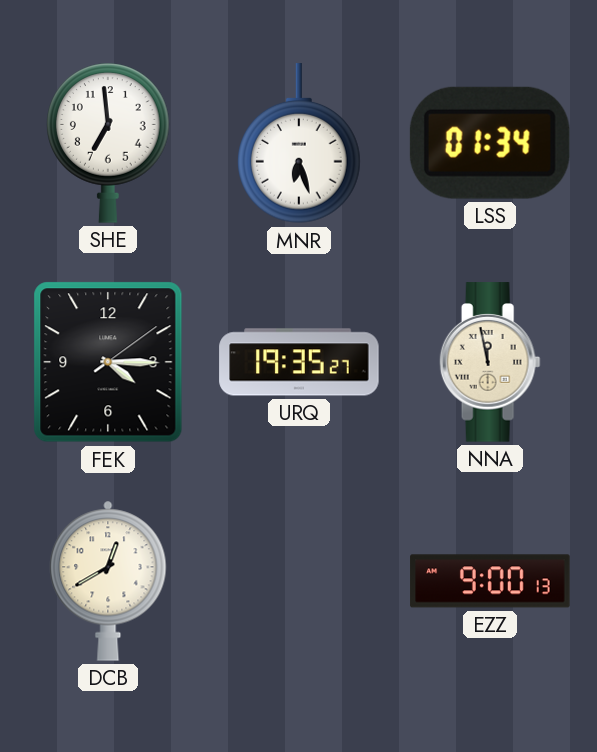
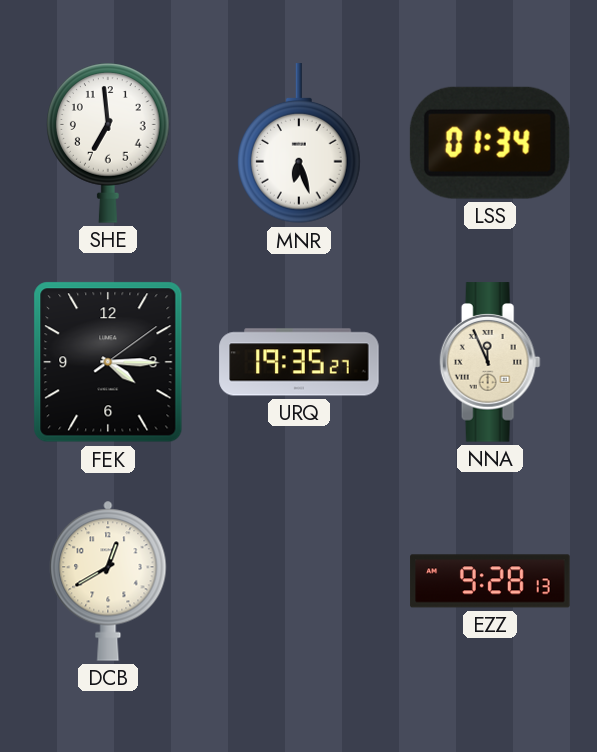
NNA: 11:58 -> 11:56
EZZ: 9:00 -> 9:28
